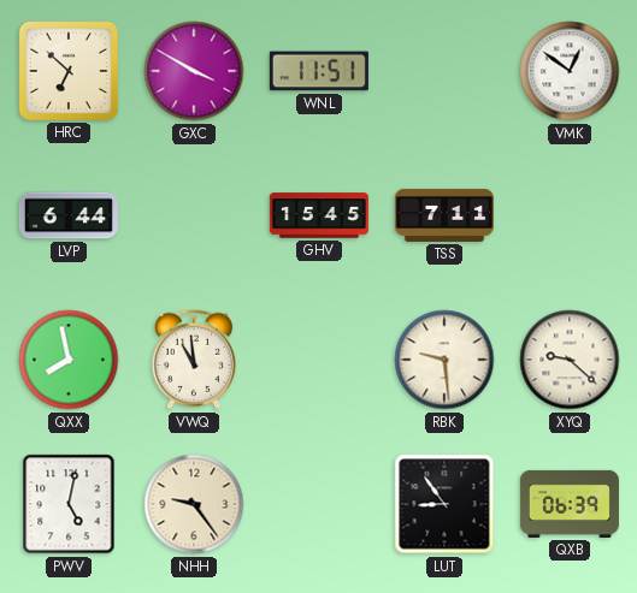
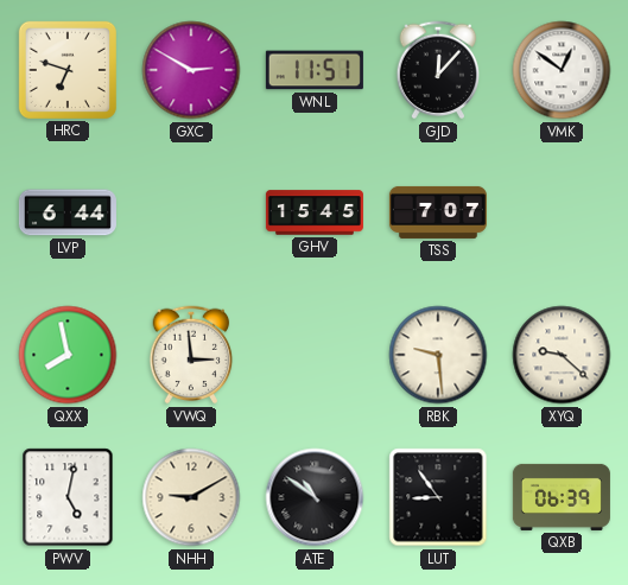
HRC: 6:52 -> 6:48
GXC: 3:50 -> 2:50
GJD: none -> 12:07
TSS: 7:11 -> 7:07
VWQ: 10:59 -> 2:59
NHH: 9:24 -> 9:10
ATE: none -> 10:51
